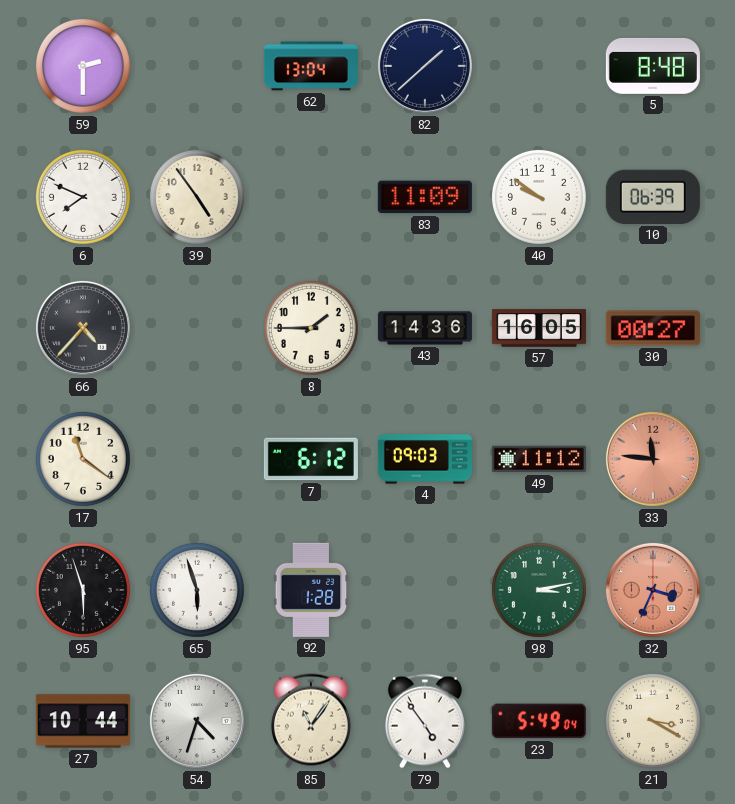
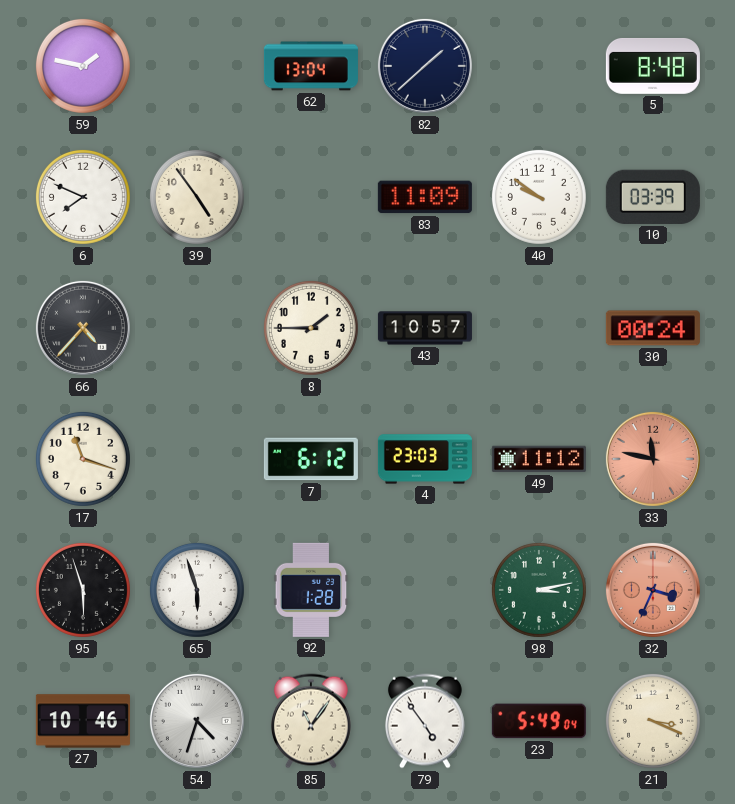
59: 2:30 -> 1:47
10: 06:39 -> 03:39
43: 14:36 -> 10:57
57: 16:05 -> none
30: 00:27 -> 00:24
17: 11:21 -> 11:18
4: 09:03 -> 23:03
33: 11:46 -> 11:47
27: 10:44 -> 10:46
21: 3:20 -> 3:19
